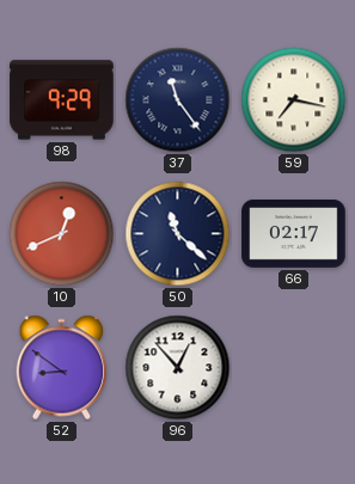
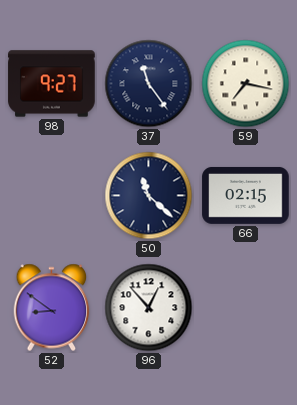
98: 9:29 -> 9:27
10: 12:41 -> none
66: 02:17 -> 02:15
